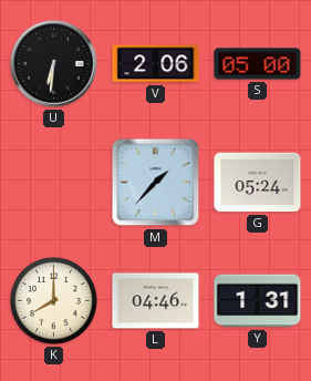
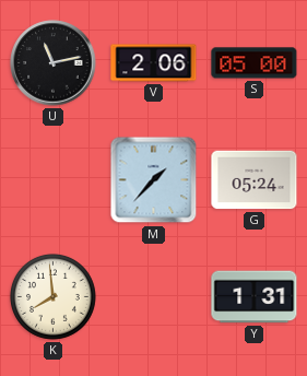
U: 6:31 -> 11:13
K: 8:00 -> 7:59
L: 04:46 -> none
